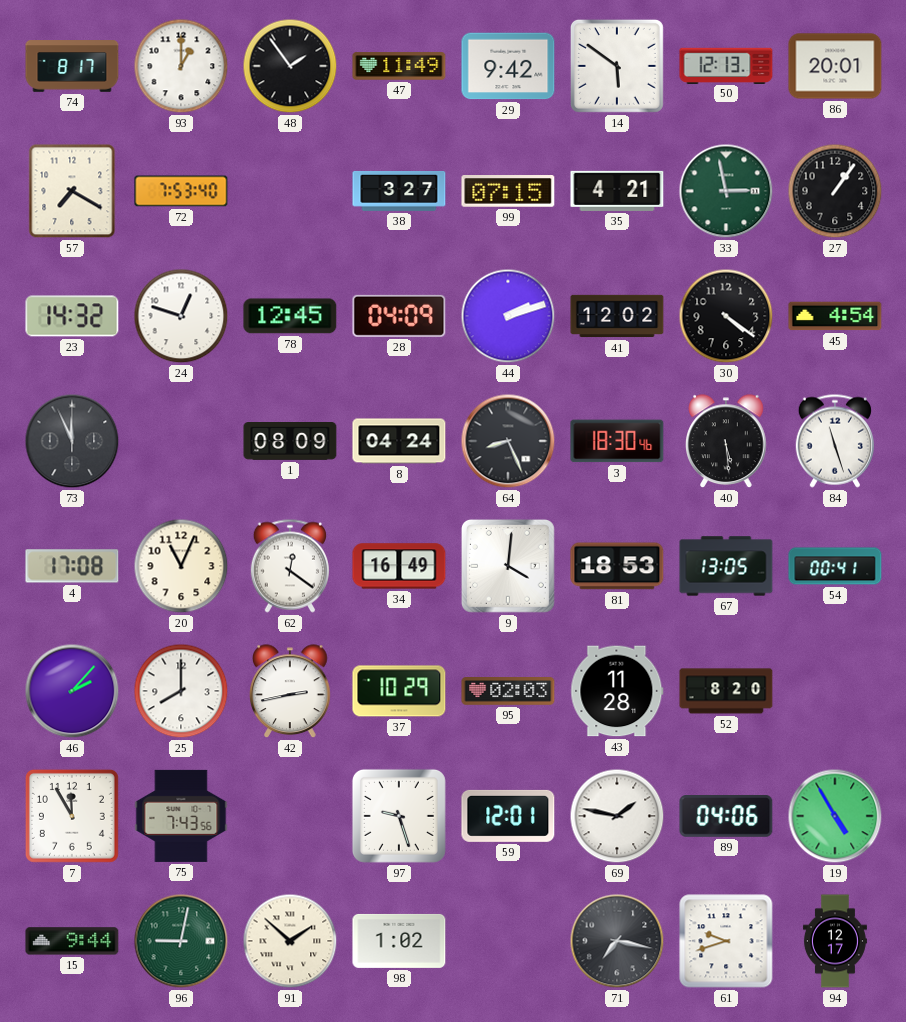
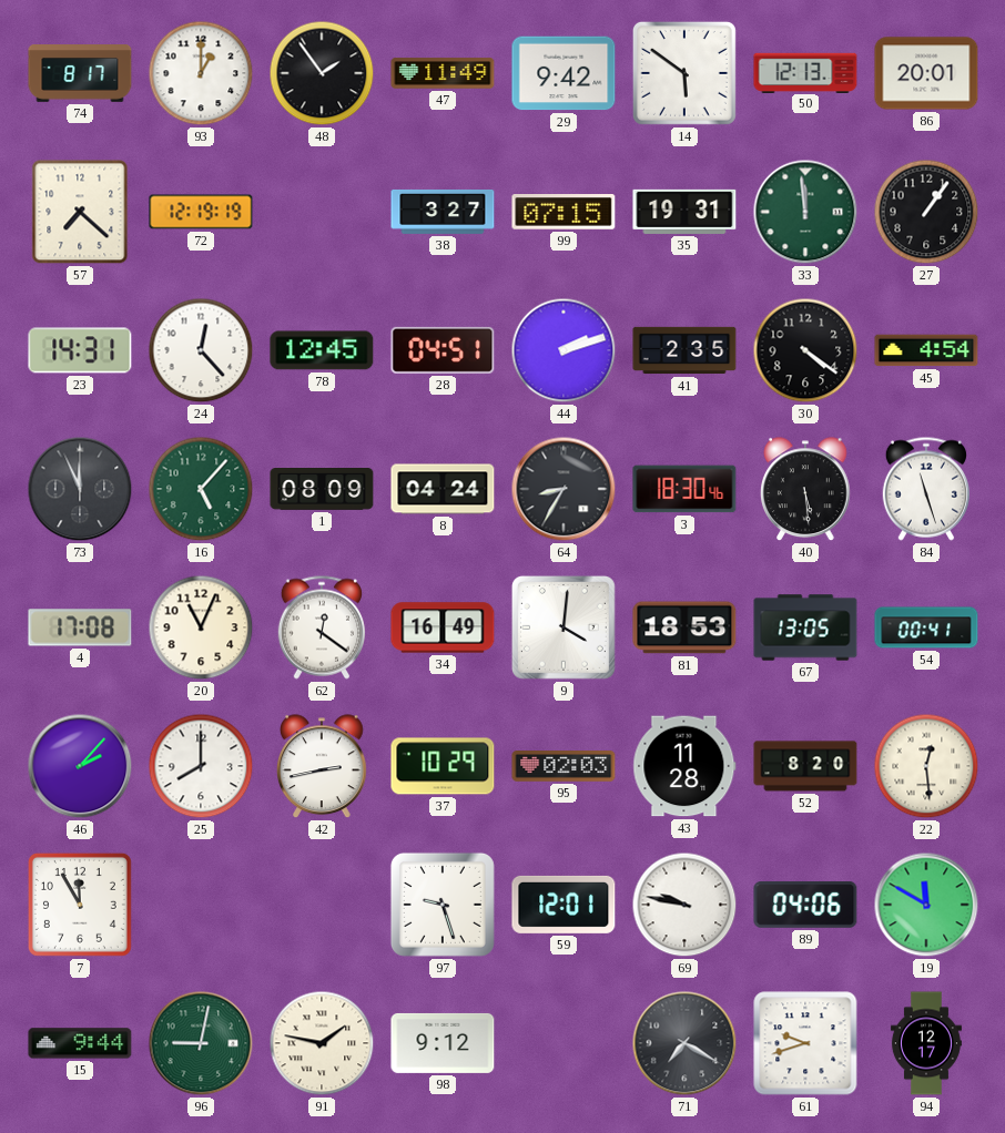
57: 7:20 -> 7:22
72: 7:53 -> 12:19
35: 4:21 -> 19:31
33: 2:58 -> 11:59
23: 14:32 -> 14:31
24: 12:48 -> 12:23
28: 04:09 -> 04:51
41: 12:02 -> 2:35
16: none -> 5:07
64: 8:26 -> 8:35
22: none -> 12:29
75: 7:43 -> none
69: 1:47 -> 9:47
19: 4:55 -> 11:50
91: 1:52 -> 1:47
98: 1:02 -> 9:12
71: 7:17 -> 7:20
